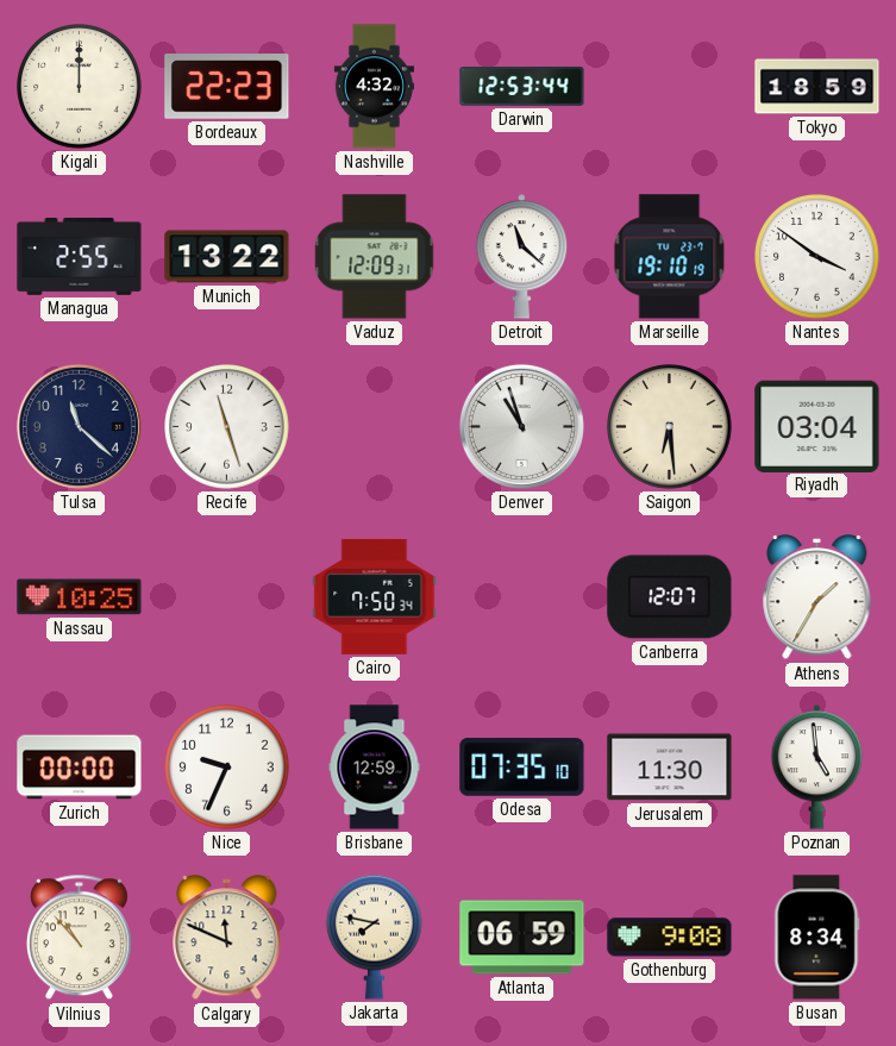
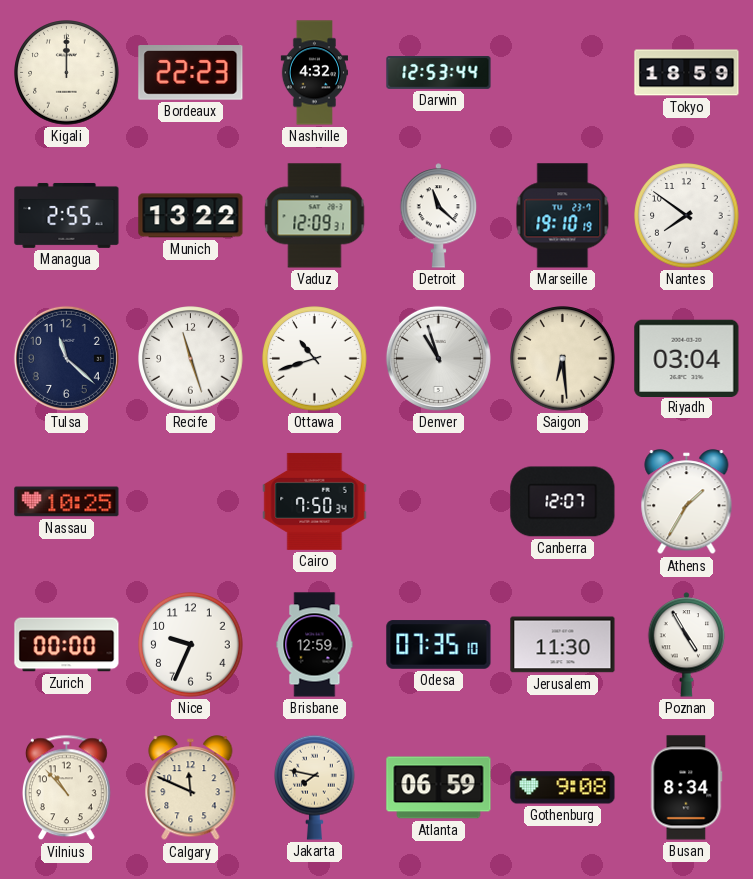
Nantes: 3:51 -> 7:51
Ottawa: none -> 10:42
Poznan: 4:59 -> 4:55
